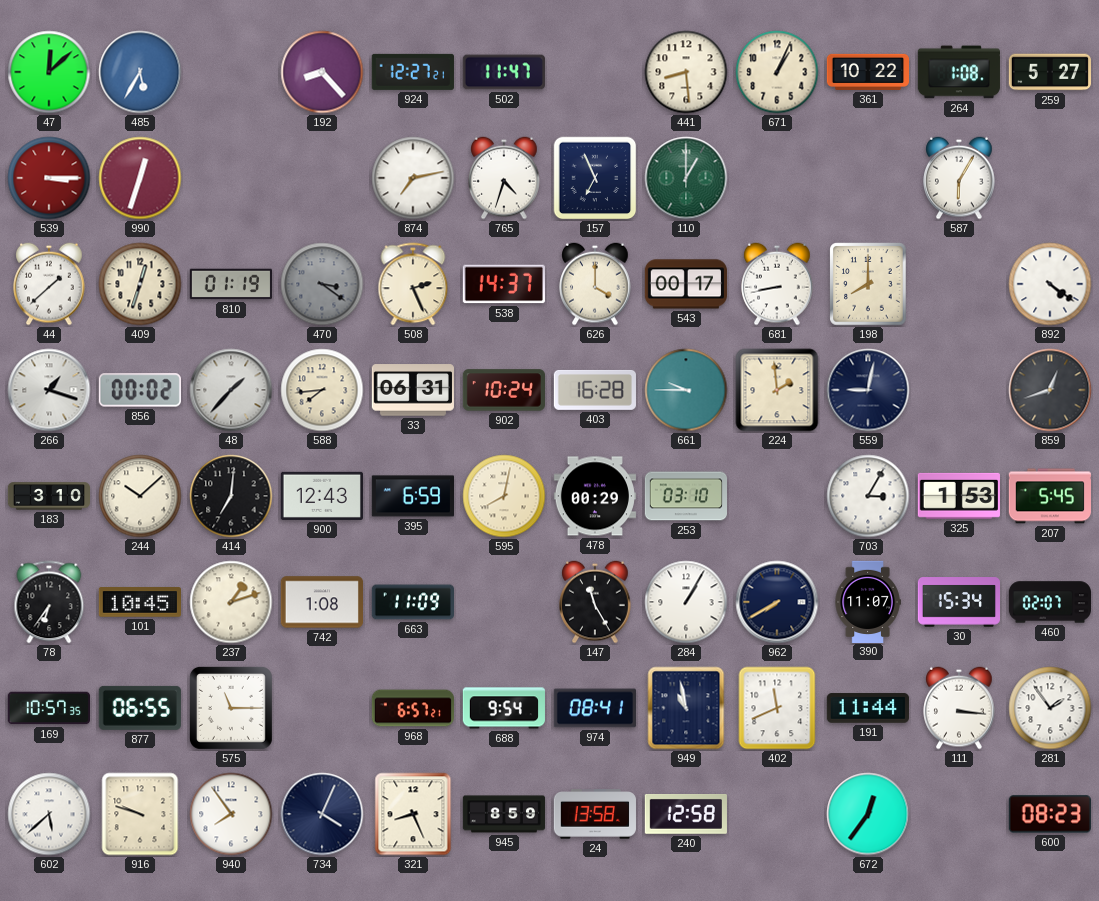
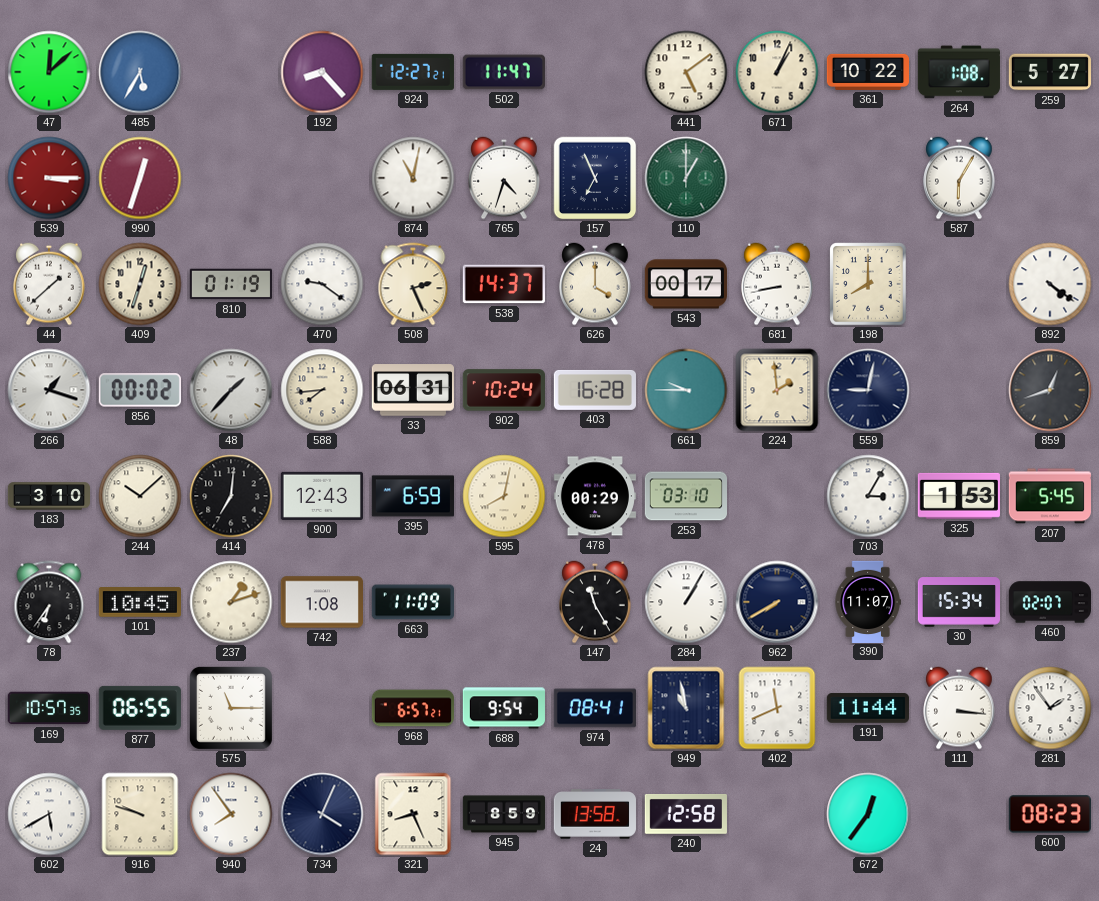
441: 8:29 -> 5:09
874: 7:13 -> 11:02
470: 3:21 -> 9:21
470 dial: grey -> white
602: 5:38 -> 5:40
